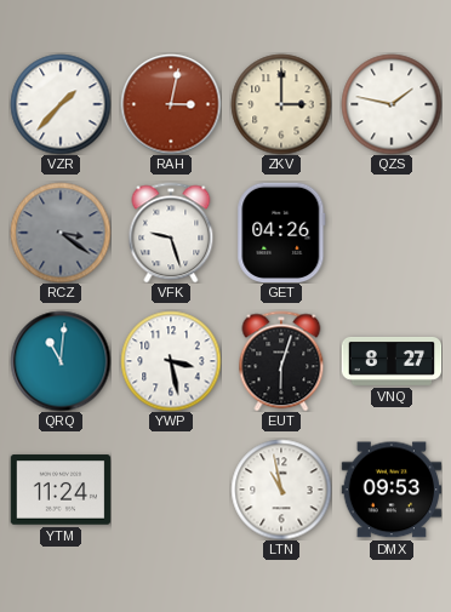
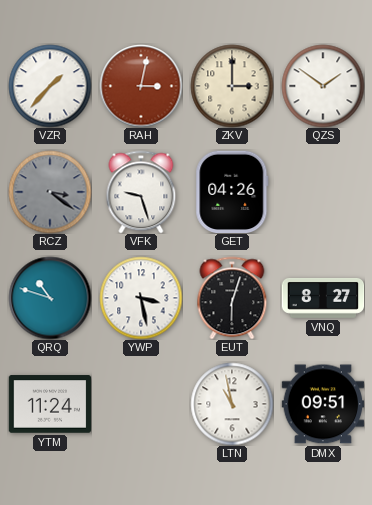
QZS: 1:47 -> 1:51
QRQ: 11:01 -> 10:48
DMX: 09:53 -> 09:51
